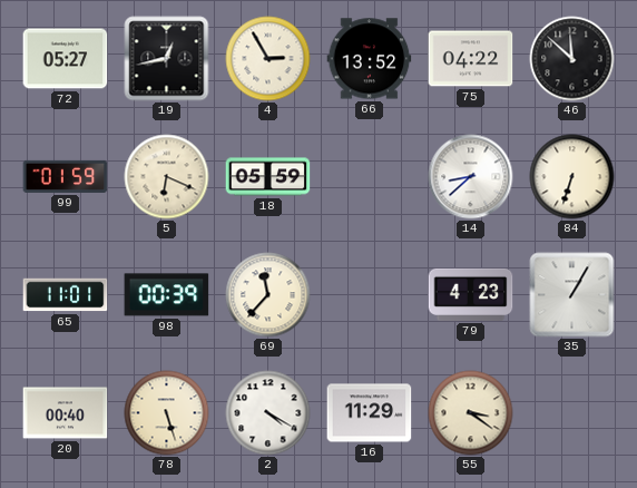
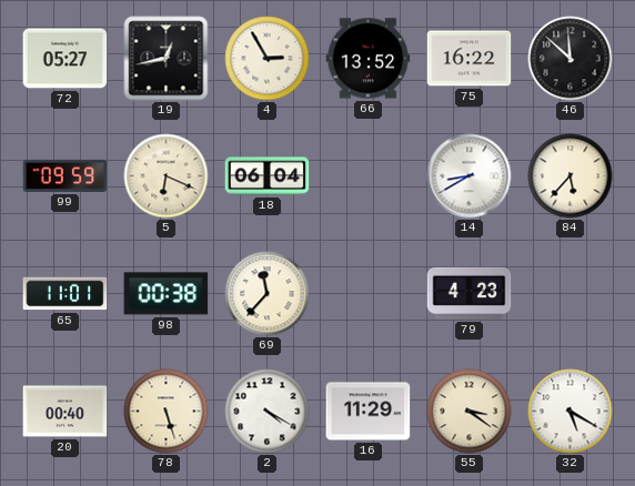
75: 04:22 -> 16:22
99: 01:59 -> 09:59
18: 05:59 -> 06:04
14: 8:38 -> 8:40
84: 6:33 -> 5:37
98: 00:39 -> 00:38
35: 1:05 -> none
32: none -> 5:20
